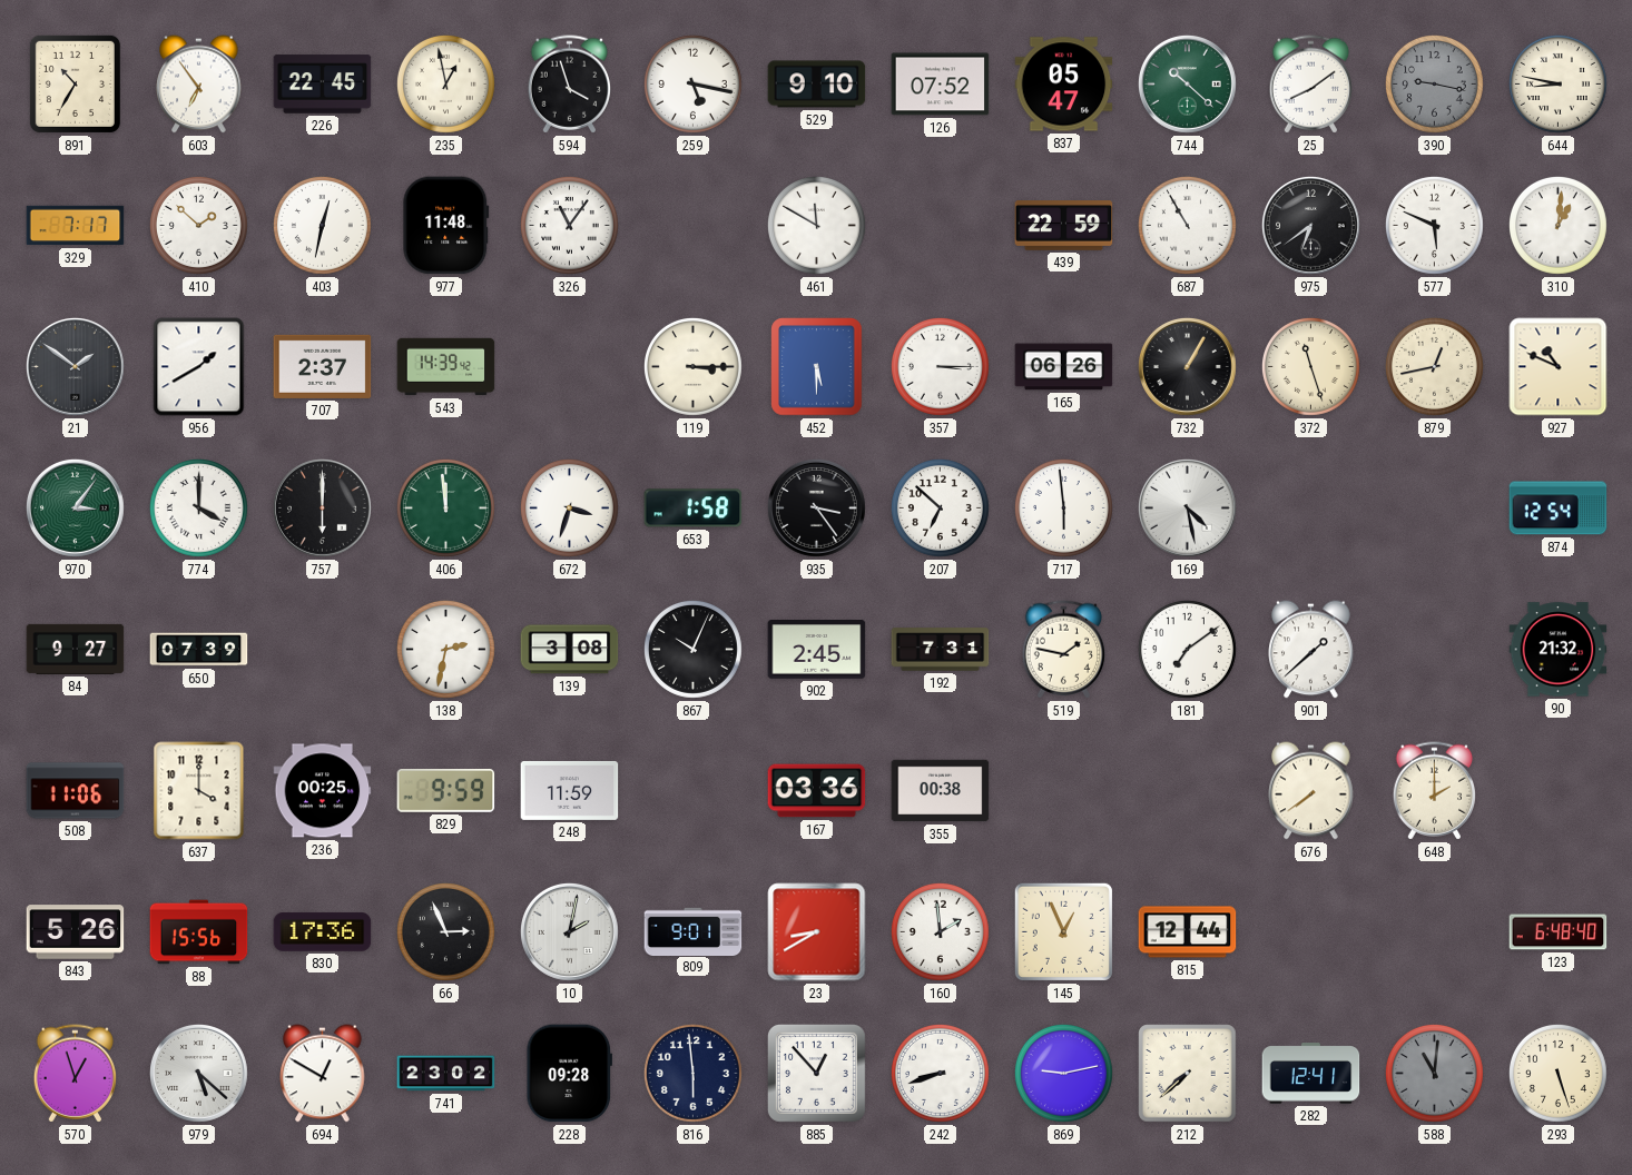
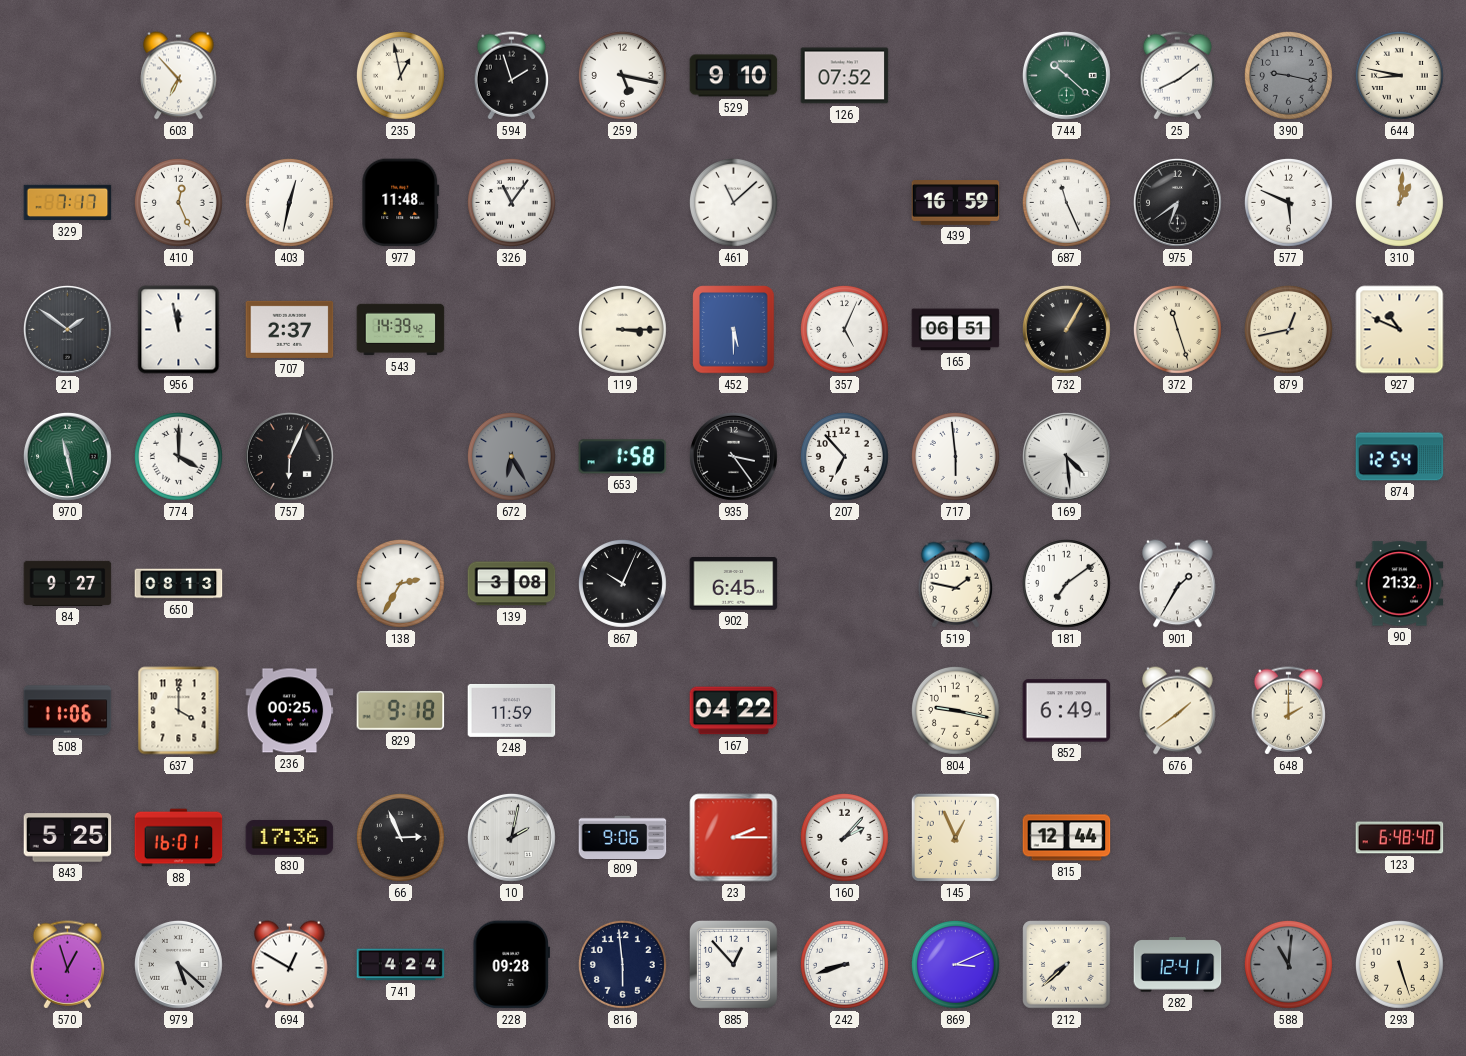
891: 10:35 -> none
603: 6:54 -> 6:53
226: 22:45 -> none
594: 3:57 -> 1:57
837: 05:47 -> none
410: 1:52 -> 12:26
461: 11:50 -> 11:08
439: 22:59 -> 16:59
687: 10:55 -> 11:26
956: 1:40 -> 11:58
357: 3:15 -> 5:04
165: 06:26 -> 06:51
970: 3:06 -> 11:28
757: 6:00 -> 6:04
406: 11:59 -> none
672: 3:33 -> 6:25
672 dial: white -> grey
207: 6:52 -> 6:53
169: 4:28 -> 4:29
650: 07:39 -> 08:13
138: 2:32 -> 2:35
902: 2:45 -> 6:45
192: 7:31 -> none
901: 1:38 -> 1:35
829: 9:59 -> 9:18
167: 03:36 -> 04:22
355: 00:38 -> none
804: none -> 9:17
852: none -> 6:49
676: 7:39 -> 1:39
843: 5:26 -> 5:25
88: 15:56 -> 16:01
809: 9:01 -> 9:06
23: 8:40 -> 2:15
160: 1:59 -> 2:07
741: 23:02 -> 4:24
869: 9:13 -> 3:11
